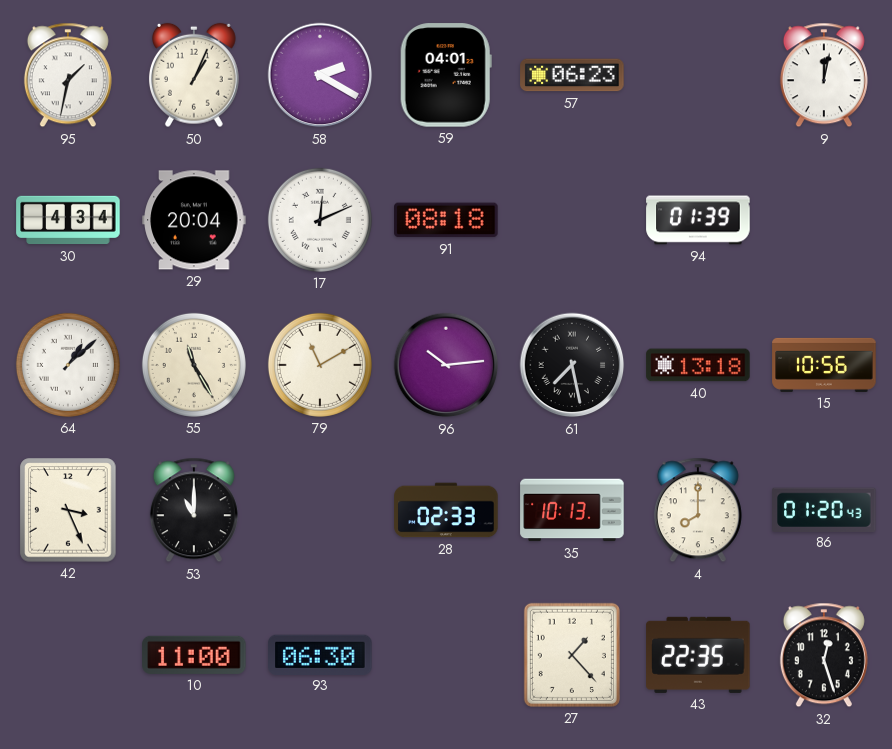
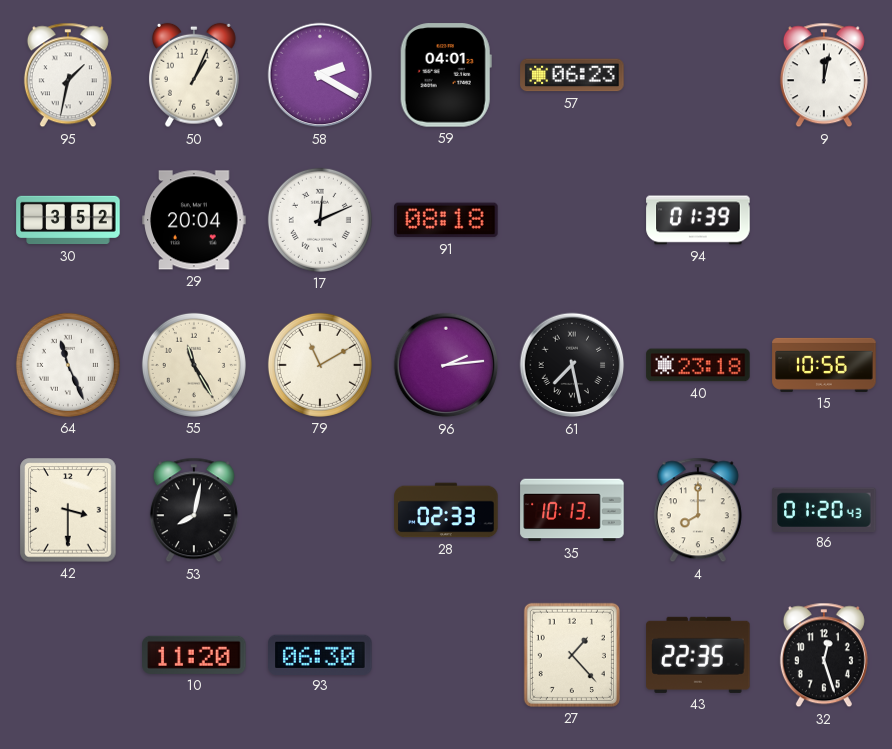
30: 4:34 -> 3:52
64: 1:08 -> 11:26
96: 10:14 -> 2:14
40: 13:18 -> 23:18
42: 3:26 -> 3:30
53: 11:00 -> 8:02
10: 11:00 -> 11:20
